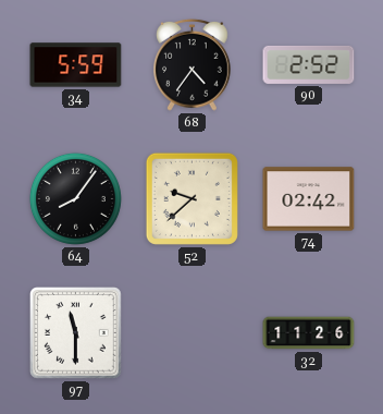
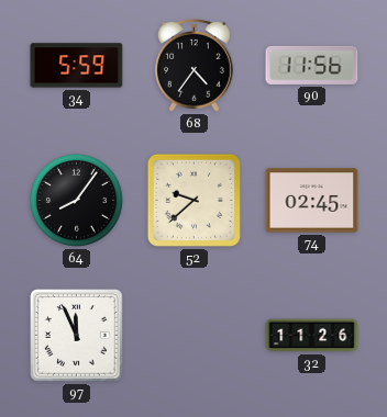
90: 2:52 -> 11:56
74: 02:42 -> 02:45
97: 11:30 -> 11:56
